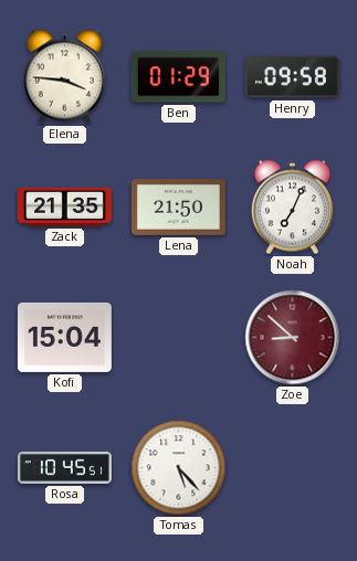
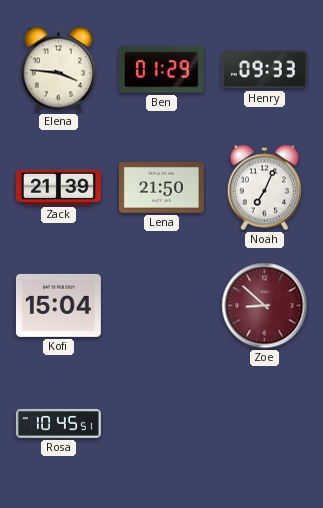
Henry: 09:58 -> 09:33
Zack: 21:35 -> 21:39
Tomas: 5:23 -> none
